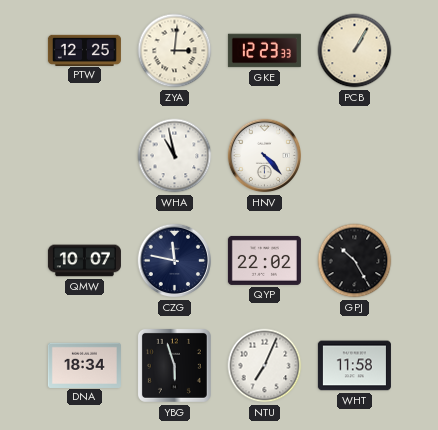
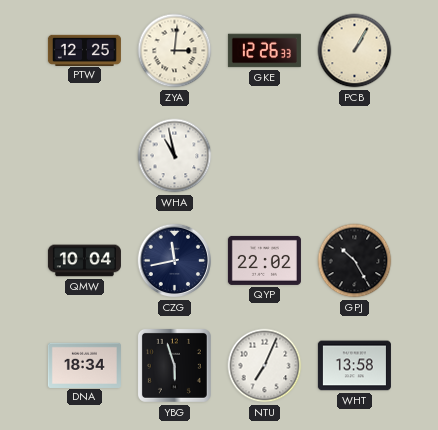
GKE: 12:23 -> 12:26
HNV: 4:23 -> none
QMW: 10:07 -> 10:04
CZG: 11:47 -> 11:43
WHT: 11:58 -> 13:58
